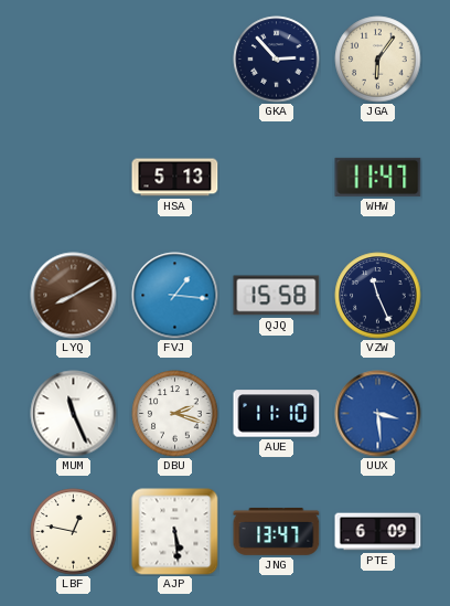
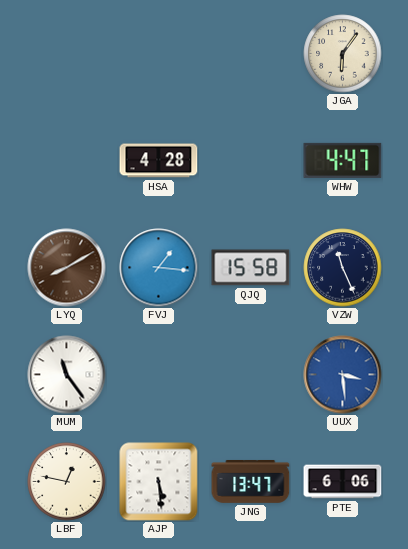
GKA: 2:53 -> none
HSA: 5:13 -> 4:28
WHW: 11:47 -> 4:47
MUM: 11:26 -> 11:24
DBU: 2:18 -> none
AUE: 11:10 -> none
PTE: 6:09 -> 6:06
